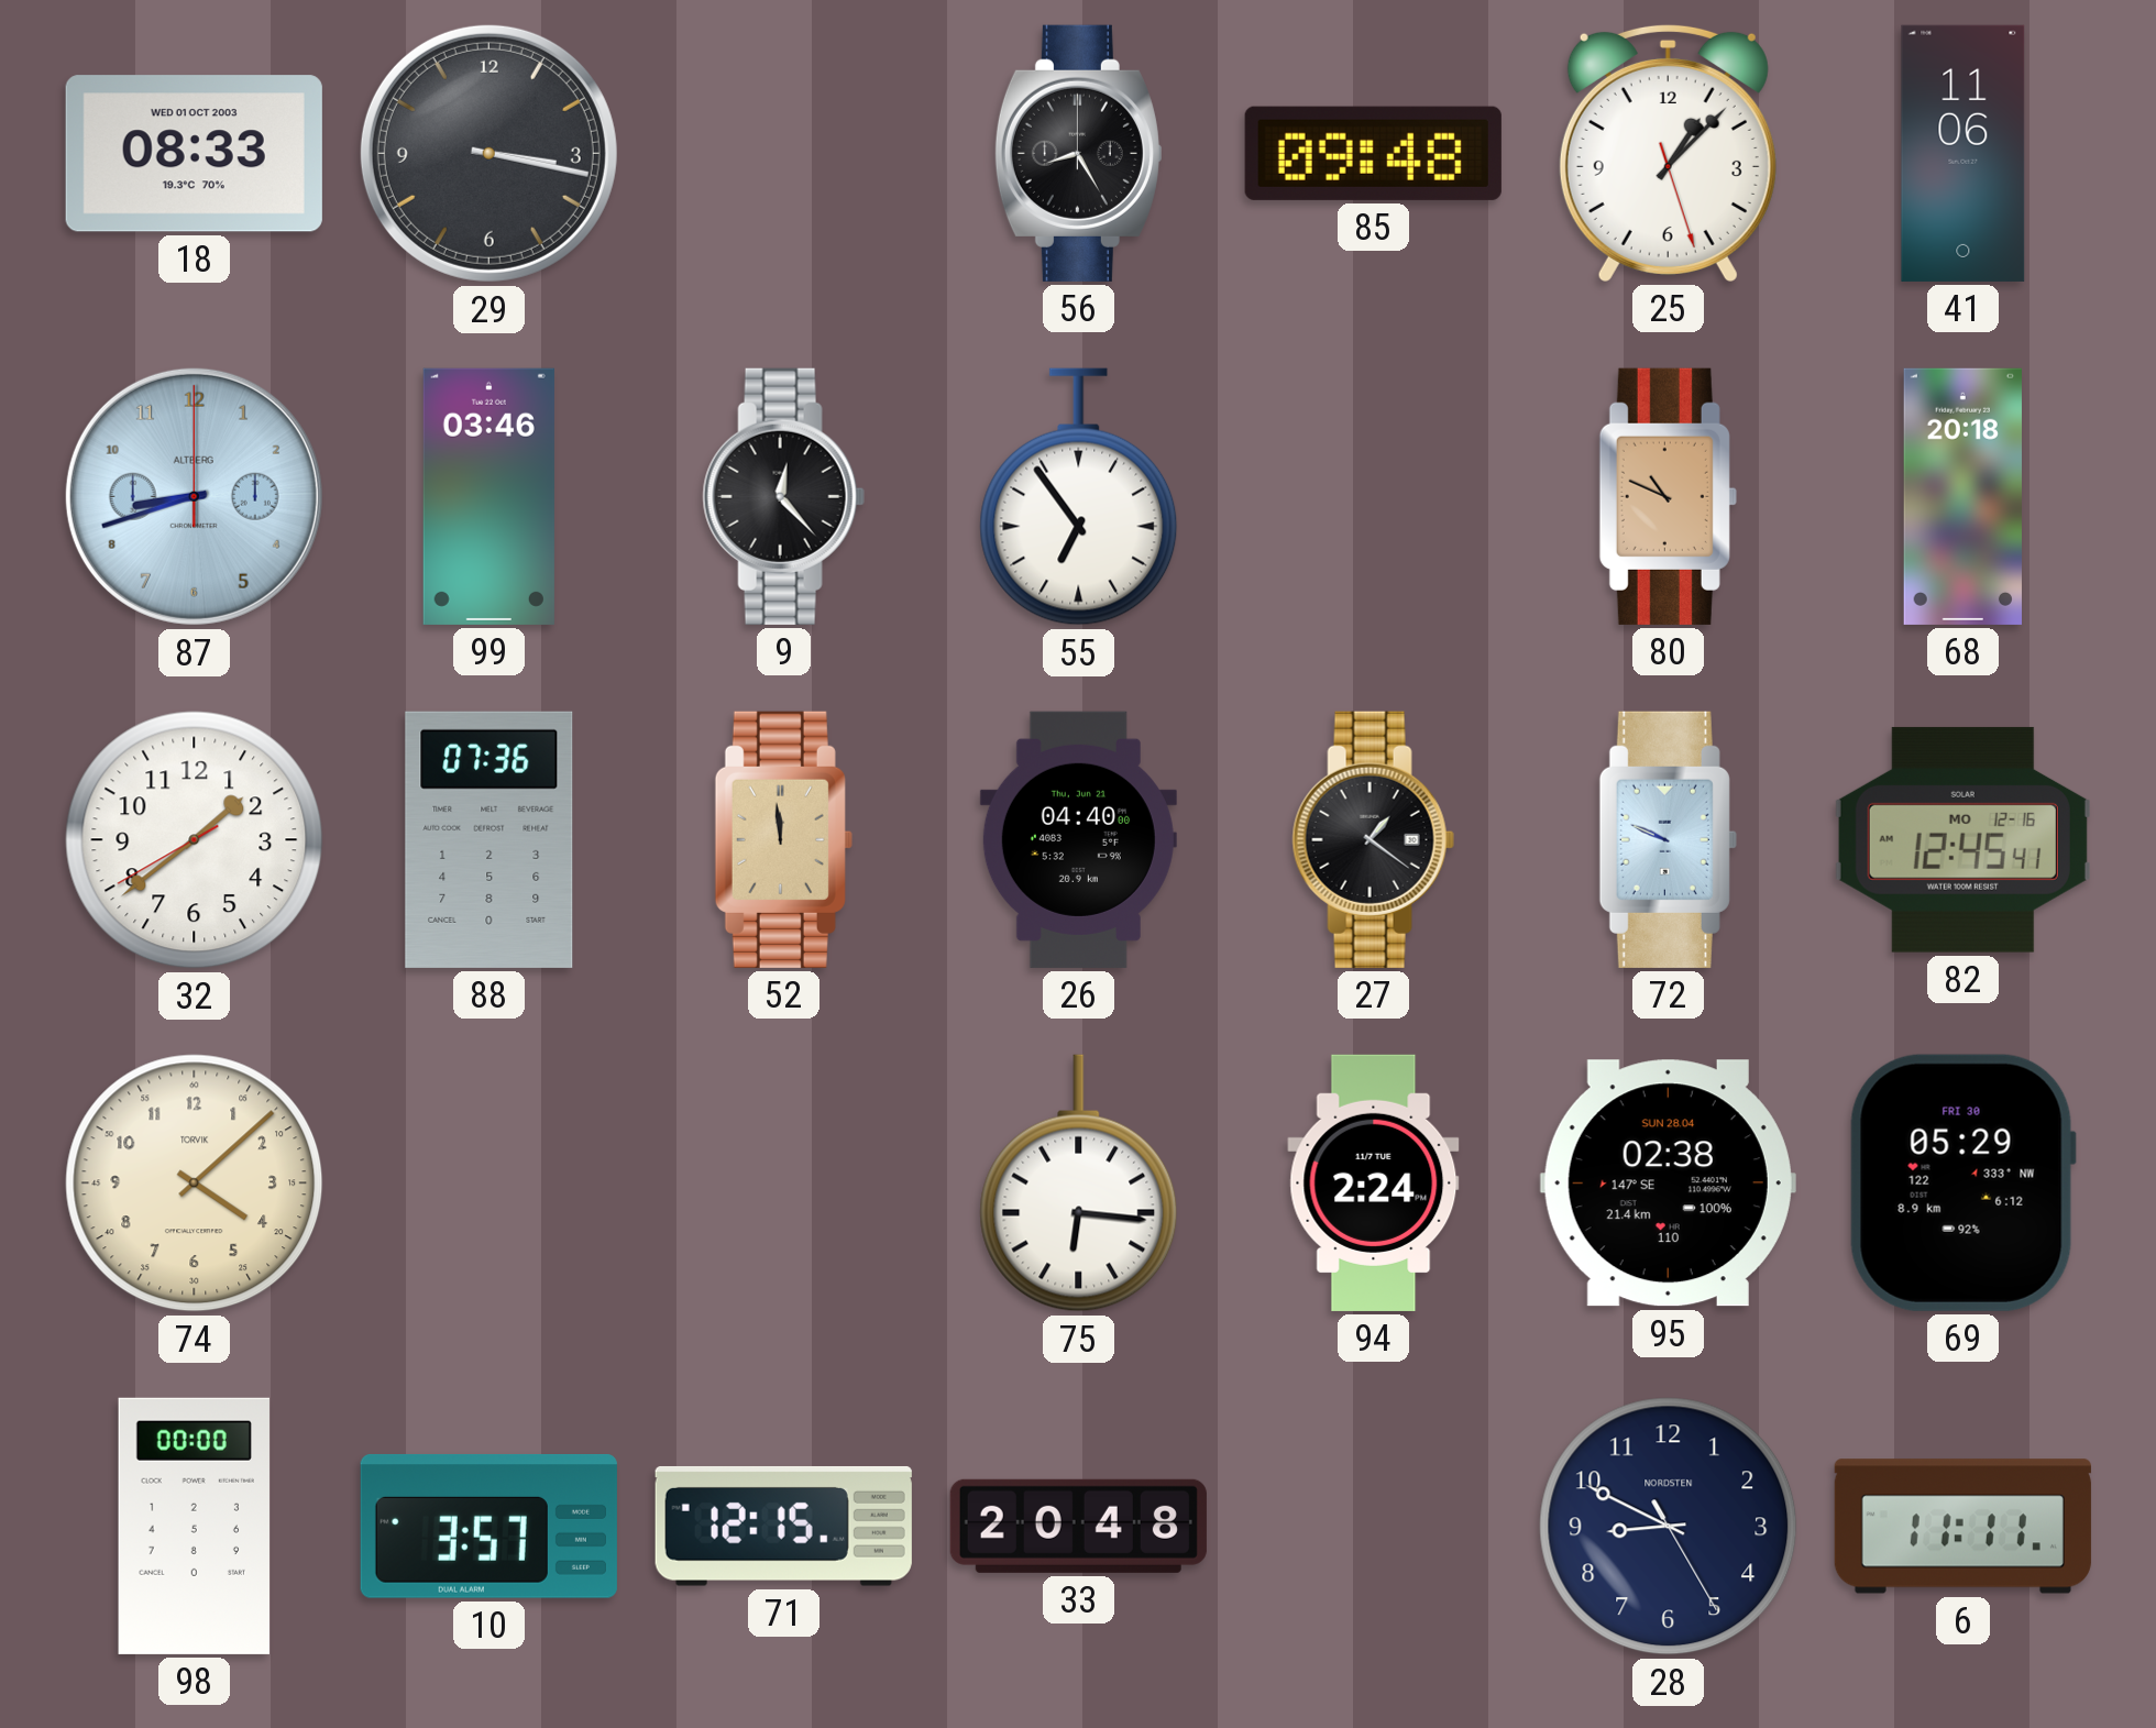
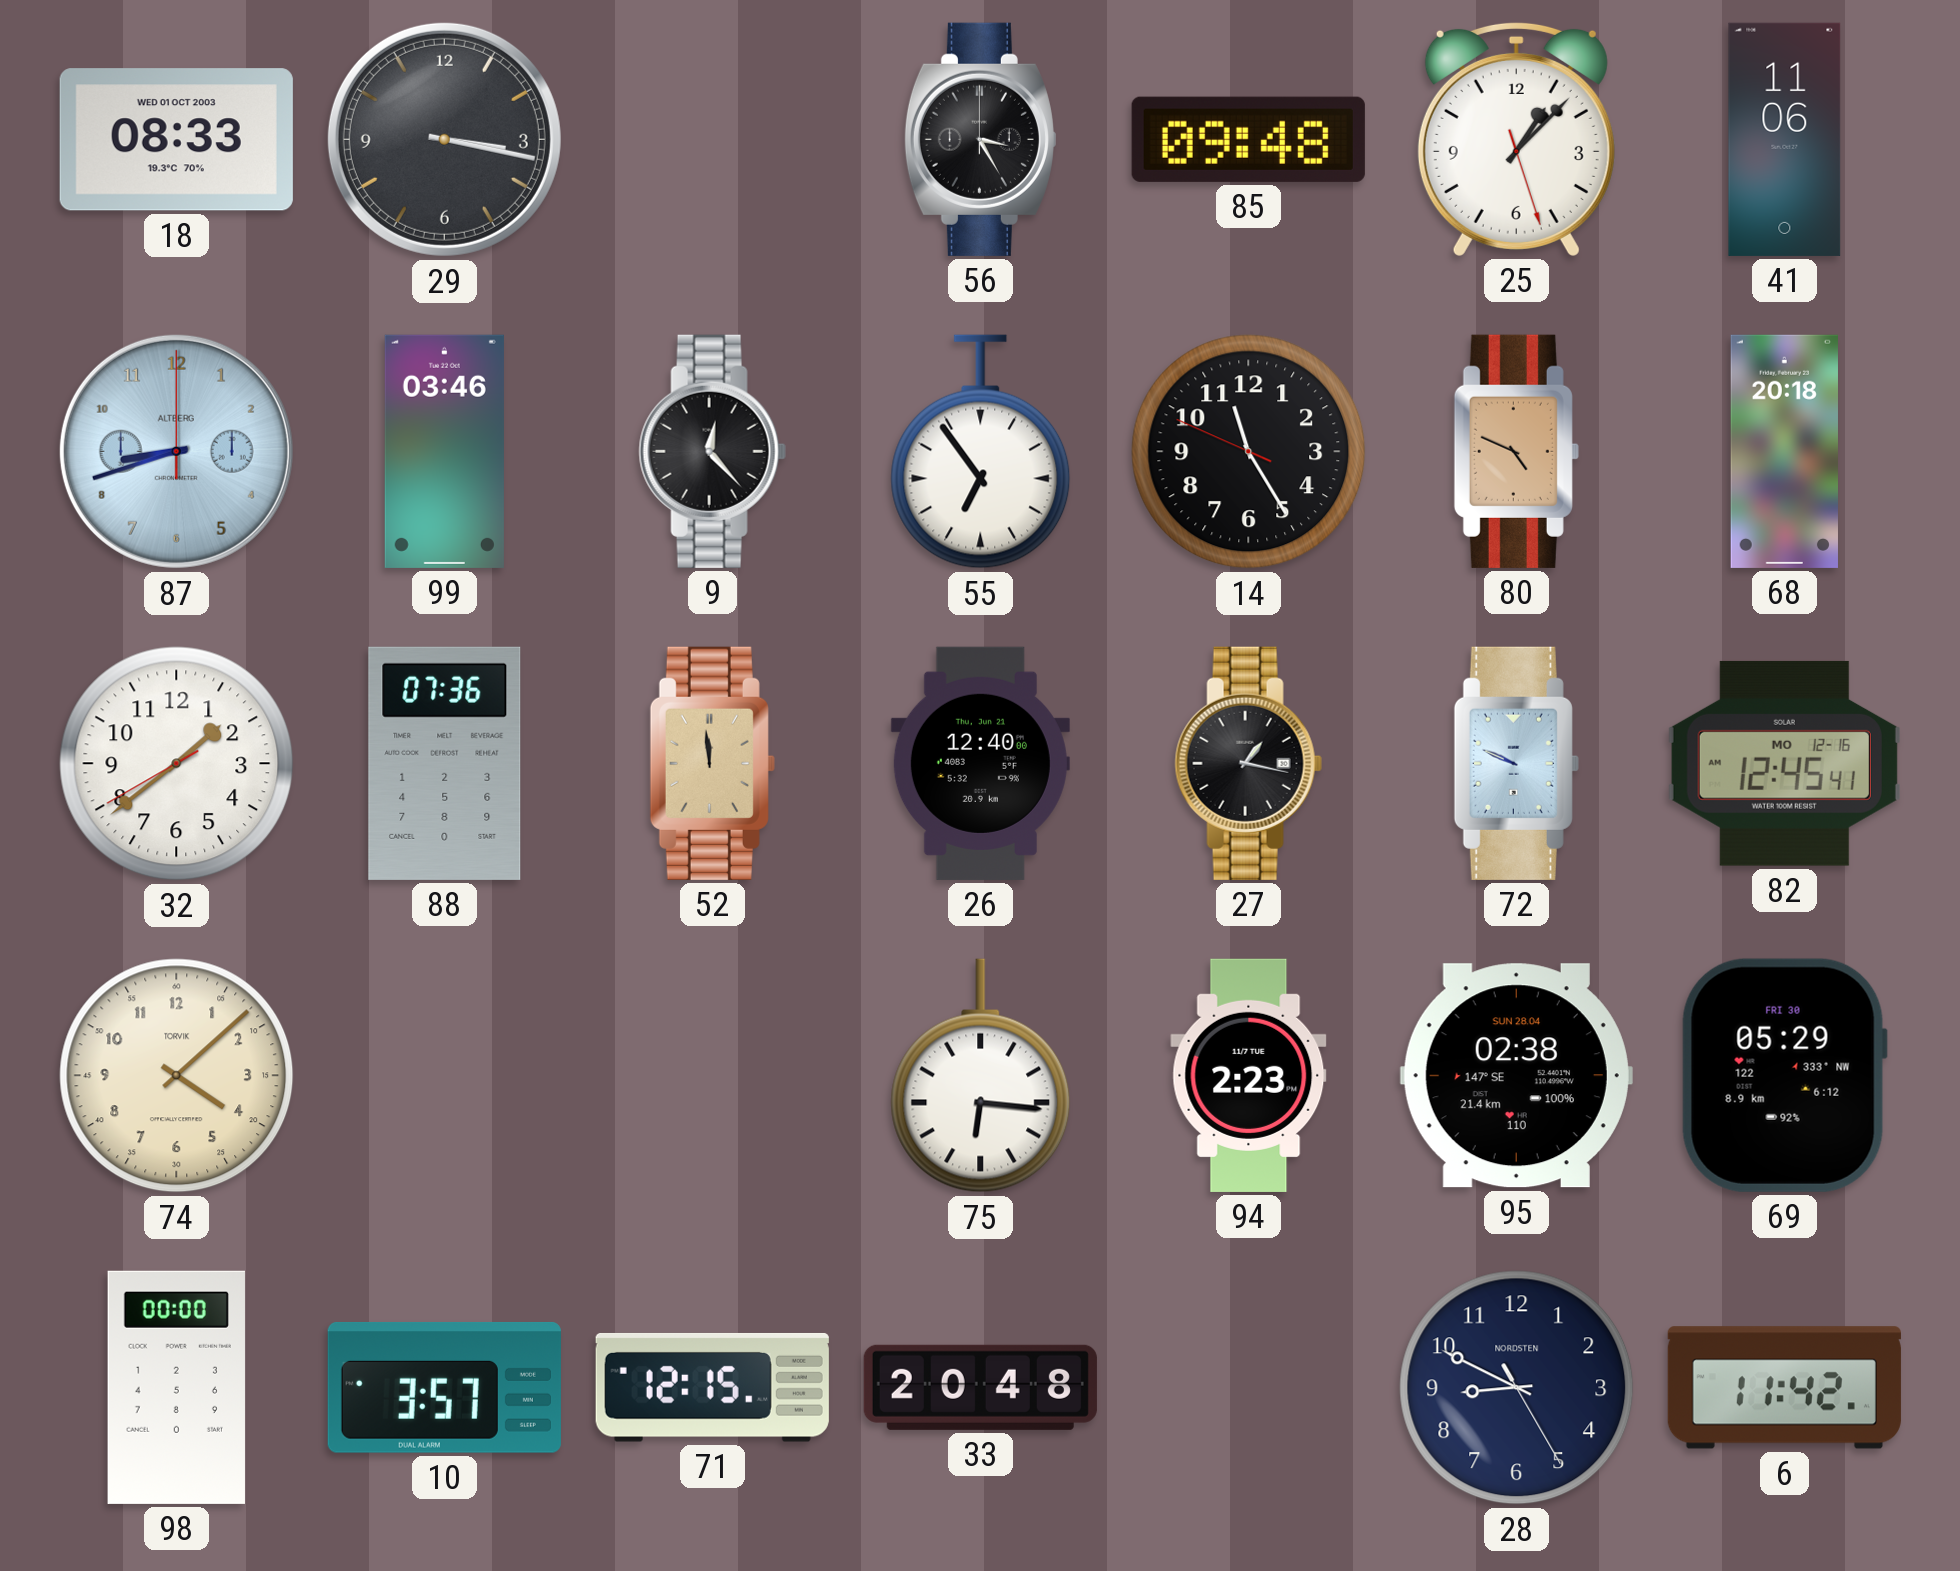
56: 8:25 -> 3:25
14: none -> 11:24
80: 10:49 -> 4:49
26: 04:40 -> 12:40
27: 1:21 -> 1:17
94: 2:24 -> 2:23
6: 11:11 -> 11:42
